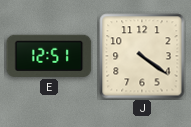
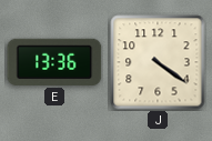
E: 12:51 -> 13:36
